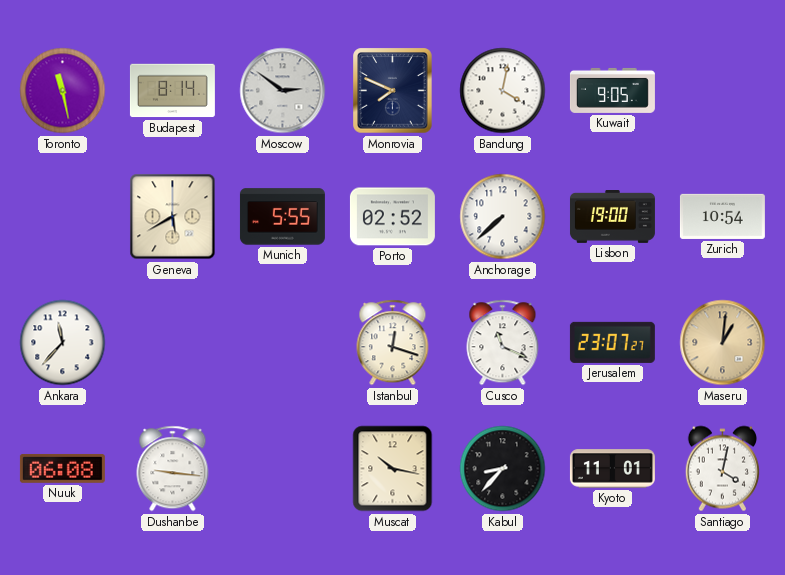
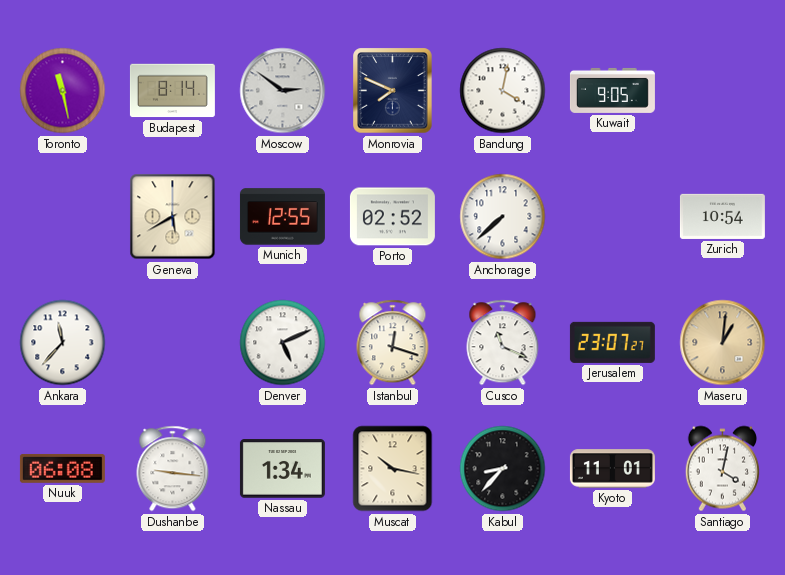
Munich: 5:55 -> 12:55
Lisbon: 19:00 -> none
Denver: none -> 5:11
Nassau: none -> 1:34
